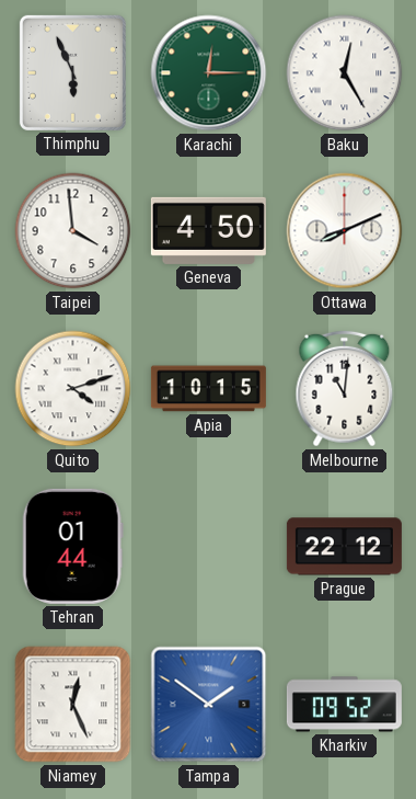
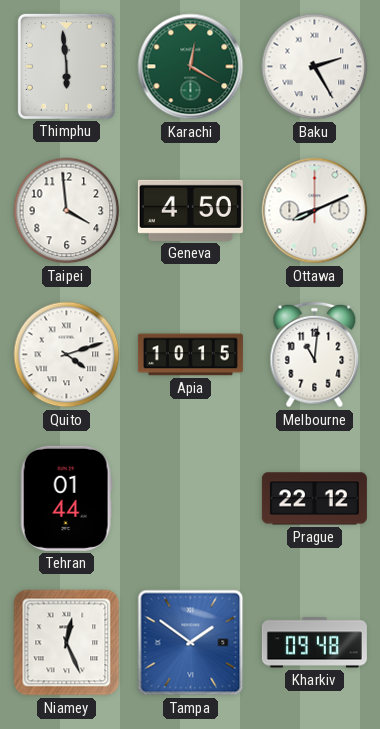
Thimphu: 5:56 -> 5:59
Karachi: 12:15 -> 12:20
Baku: 12:25 -> 2:25
Kharkiv: 09:52 -> 09:48
